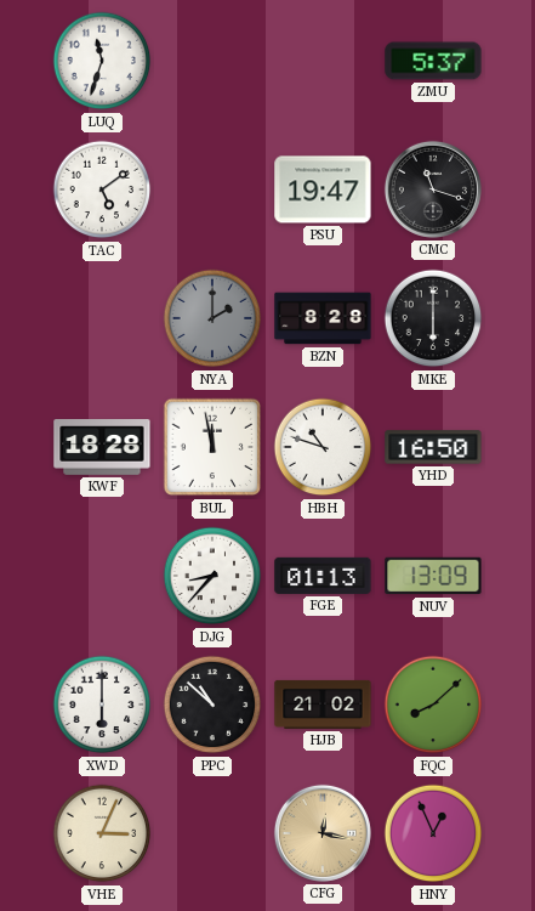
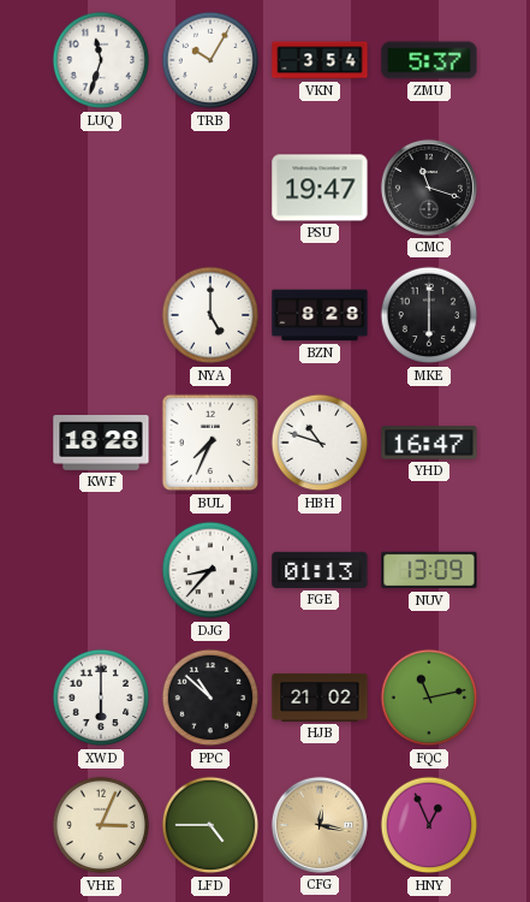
TRB: none -> 10:05
VKN: none -> 3:54
TAC: 5:09 -> none
NYA: 2:00 -> 5:00
NYA dial: grey -> white
BUL: 11:58 -> 7:34
YHD: 16:50 -> 16:47
FQC: 8:08 -> 11:13
LFD: none -> 4:45
